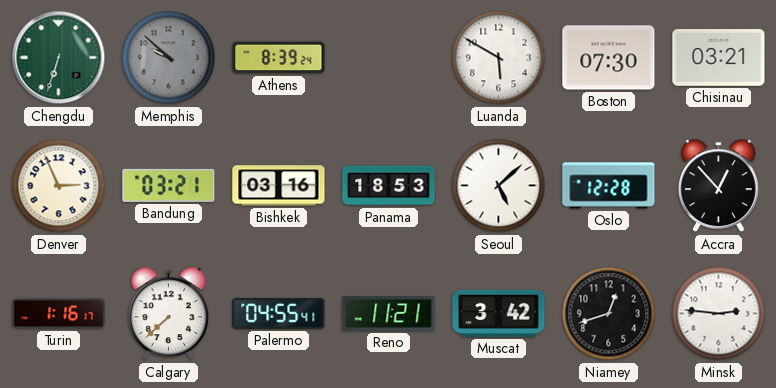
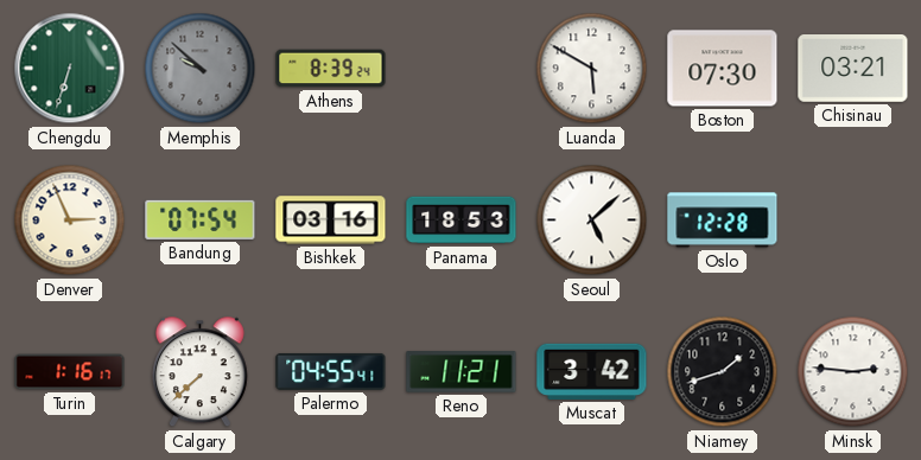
Bandung: 03:21 -> 07:54
Accra: 12:53 -> none
Niamey: 12:42 -> 1:42
